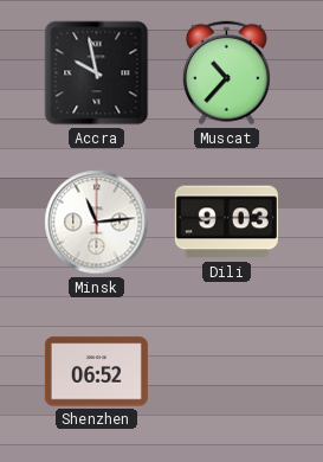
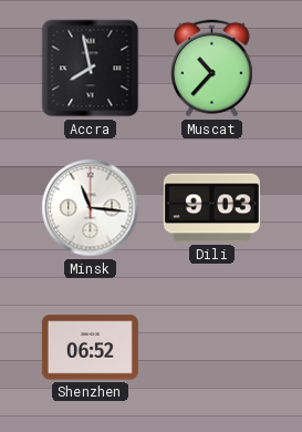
Accra: 9:58 -> 7:58
Minsk: 11:14 -> 11:16
